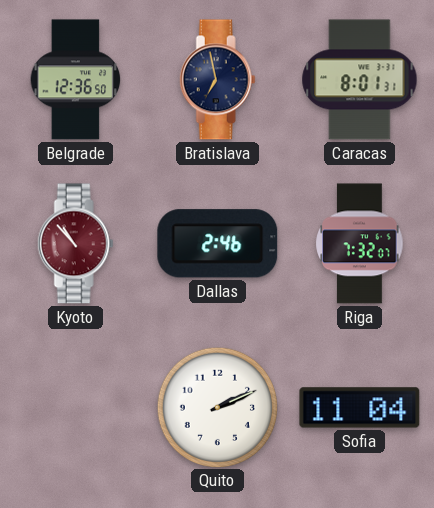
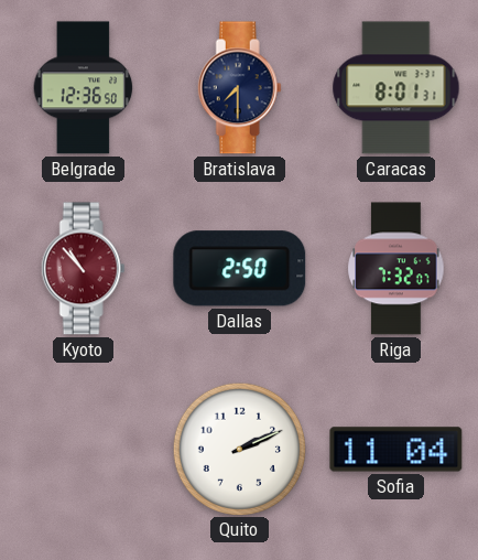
Bratislava: 6:58 -> 7:30
Dallas: 2:46 -> 2:50
